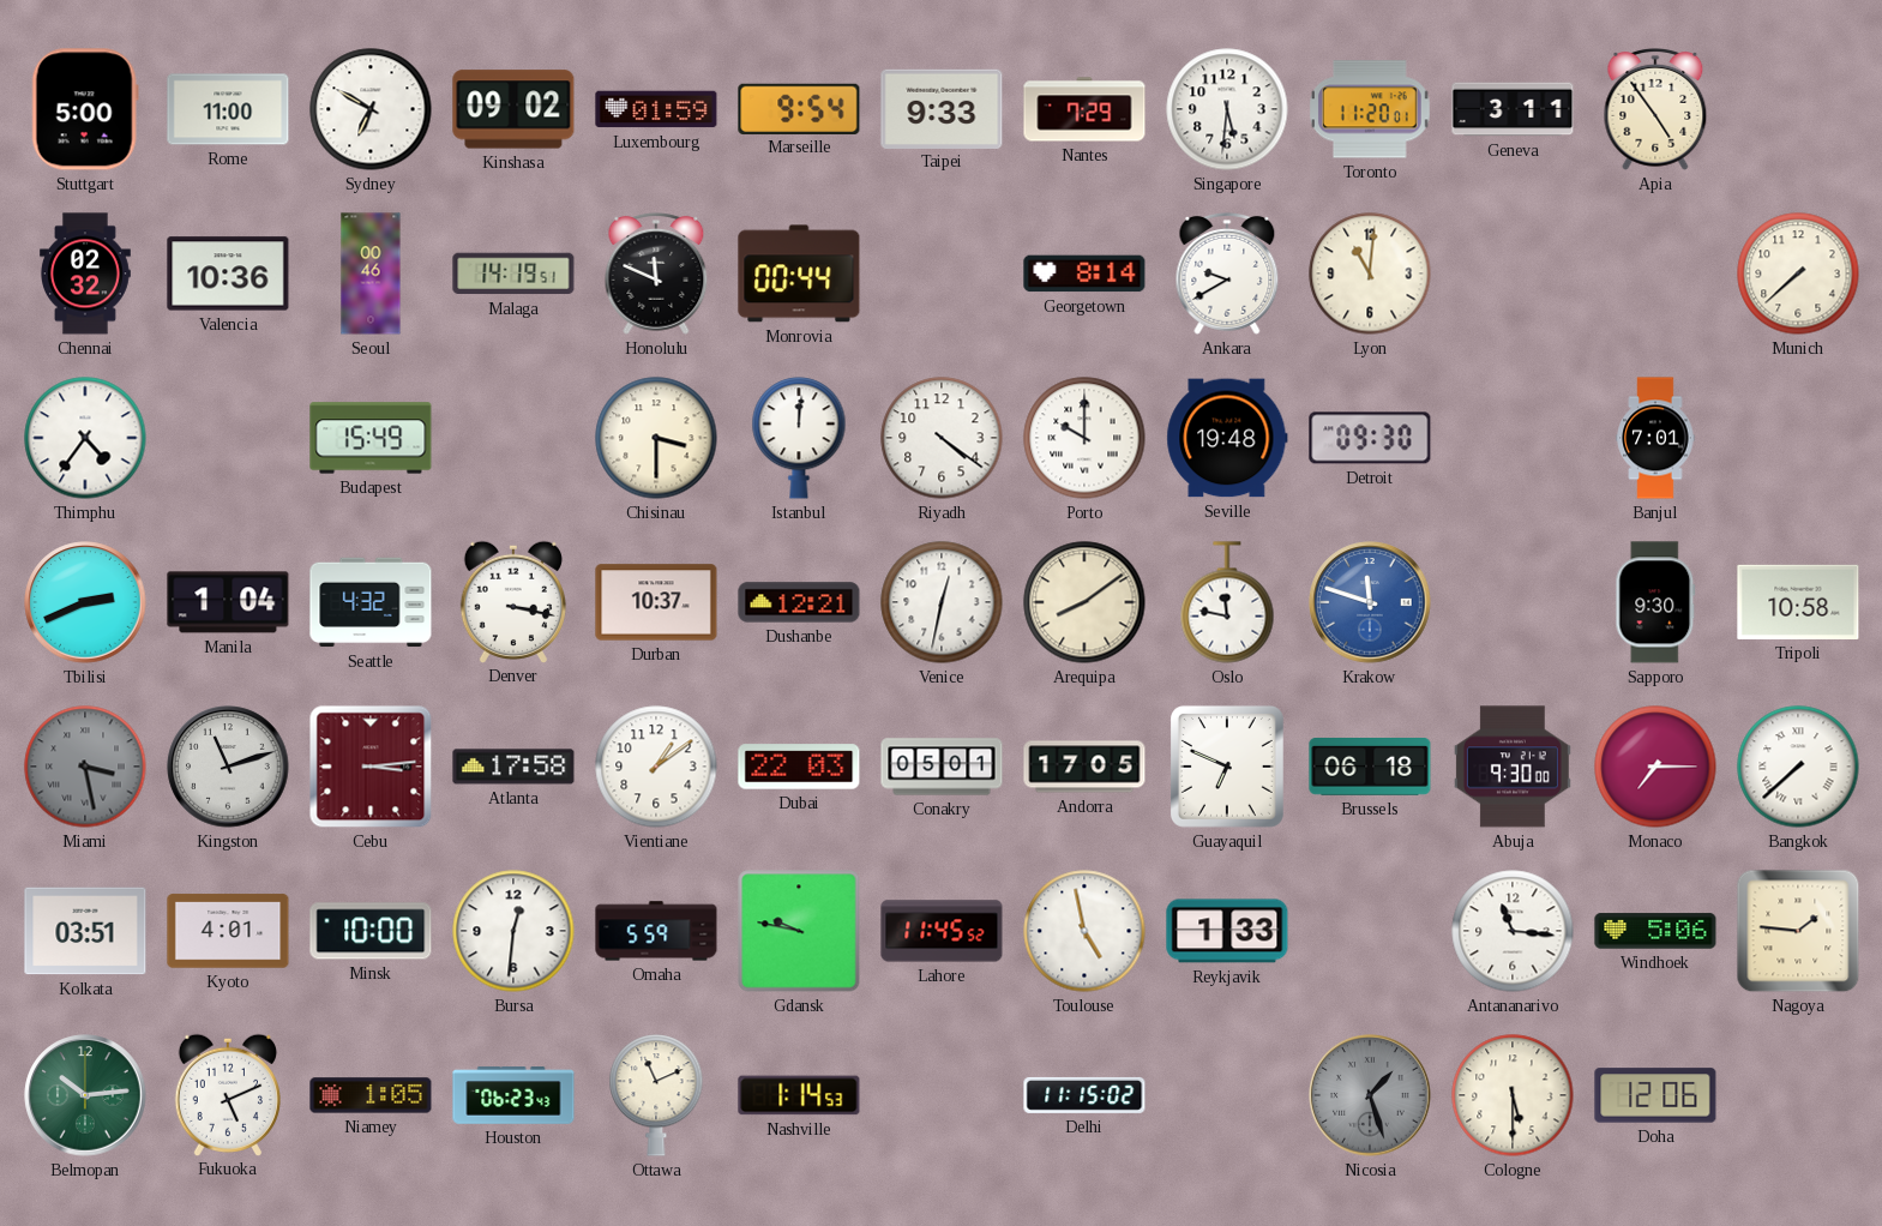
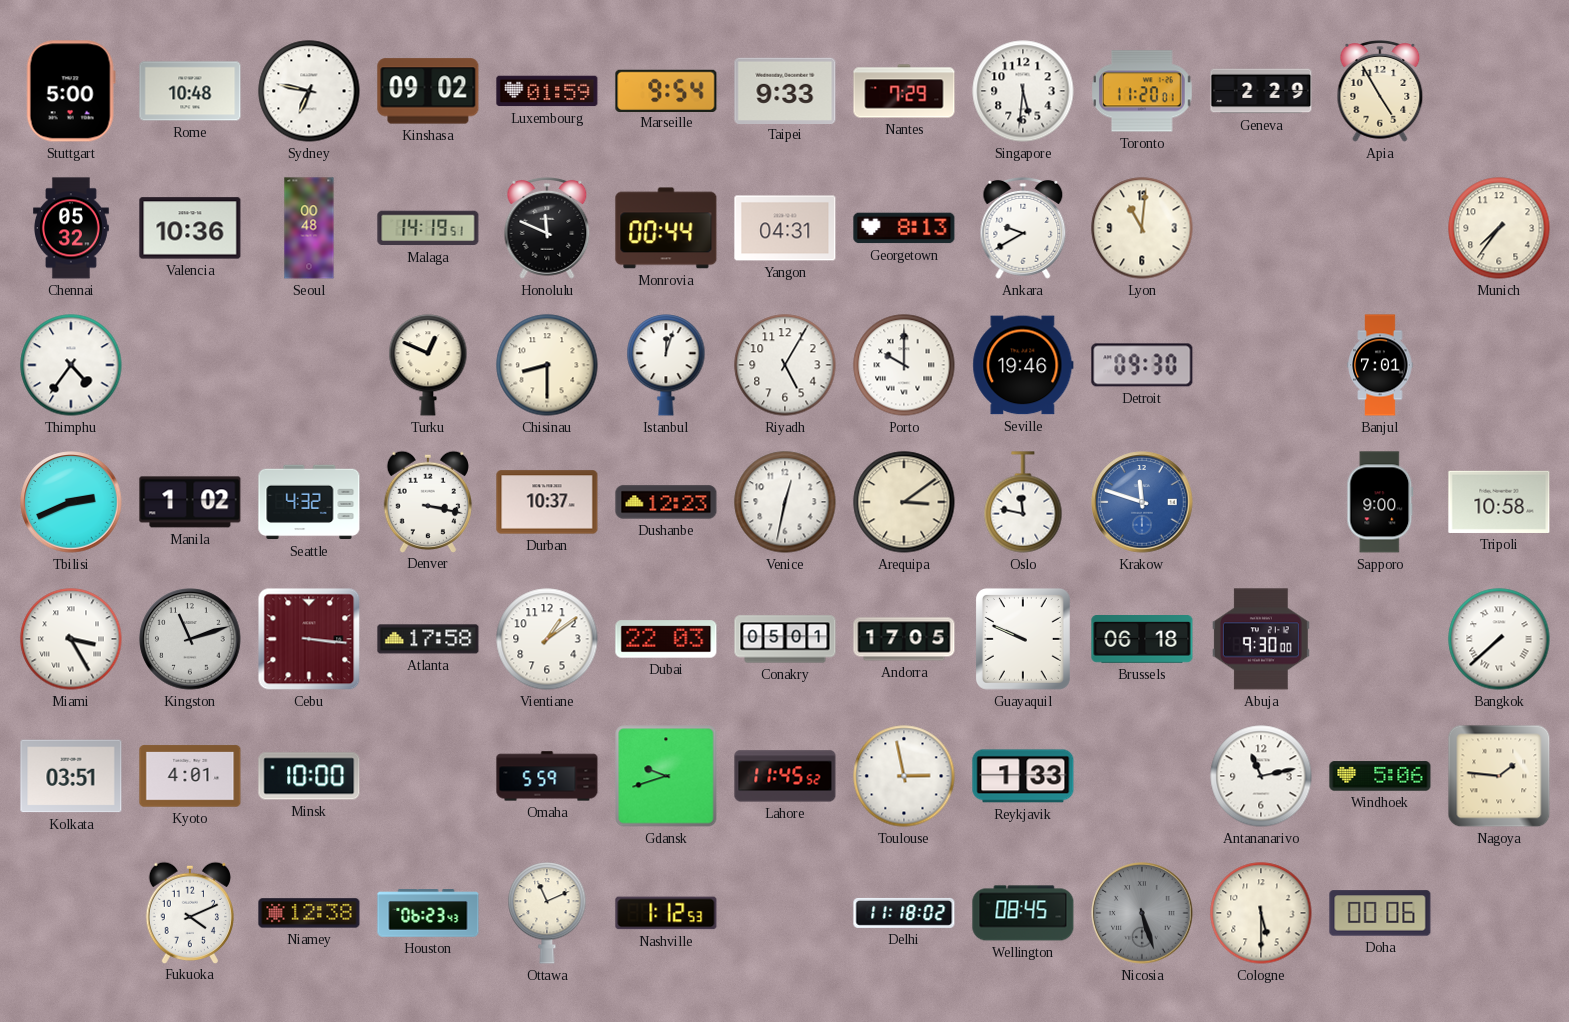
Rome: 11:00 -> 10:48
Sydney: 6:50 -> 6:47
Geneva: 3:11 -> 2:29
Apia: 4:54 -> 4:55
Chennai: 02:32 -> 05:32
Seoul: 00:46 -> 00:48
Yangon: none -> 04:31
Georgetown: 8:14 -> 8:13
Munich: 7:38 -> 7:36
Budapest: 15:49 -> none
Turku: none -> 12:49
Chisinau: 3:30 -> 8:30
Istanbul: 12:01 -> 12:03
Riyadh: 4:21 -> 5:05
Seville: 19:48 -> 19:46
Manila: 1:04 -> 1:02
Dushanbe: 12:21 -> 12:23
Arequipa: 8:09 -> 3:09
Sapporo: 9:30 -> 9:00
Miami: 3:28 -> 3:25
Miami dial: grey -> white
Cebu: 3:14 -> 3:16
Guayaquil: 6:49 -> 9:49
Monaco: 7:15 -> none
Bursa: 12:31 -> none
Gdansk: 9:47 -> 9:42
Toulouse: 4:58 -> 2:58
Antananarivo: 11:16 -> 11:13
Belmopan: 10:14 -> none
Fukuoka: 5:11 -> 4:11
Niamey: 1:05 -> 12:38
Nashville: 1:14 -> 1:12
Delhi: 11:15 -> 11:18
Wellington: none -> 08:45
Nicosia: 1:27 -> 5:27
Doha: 12:06 -> 00:06
